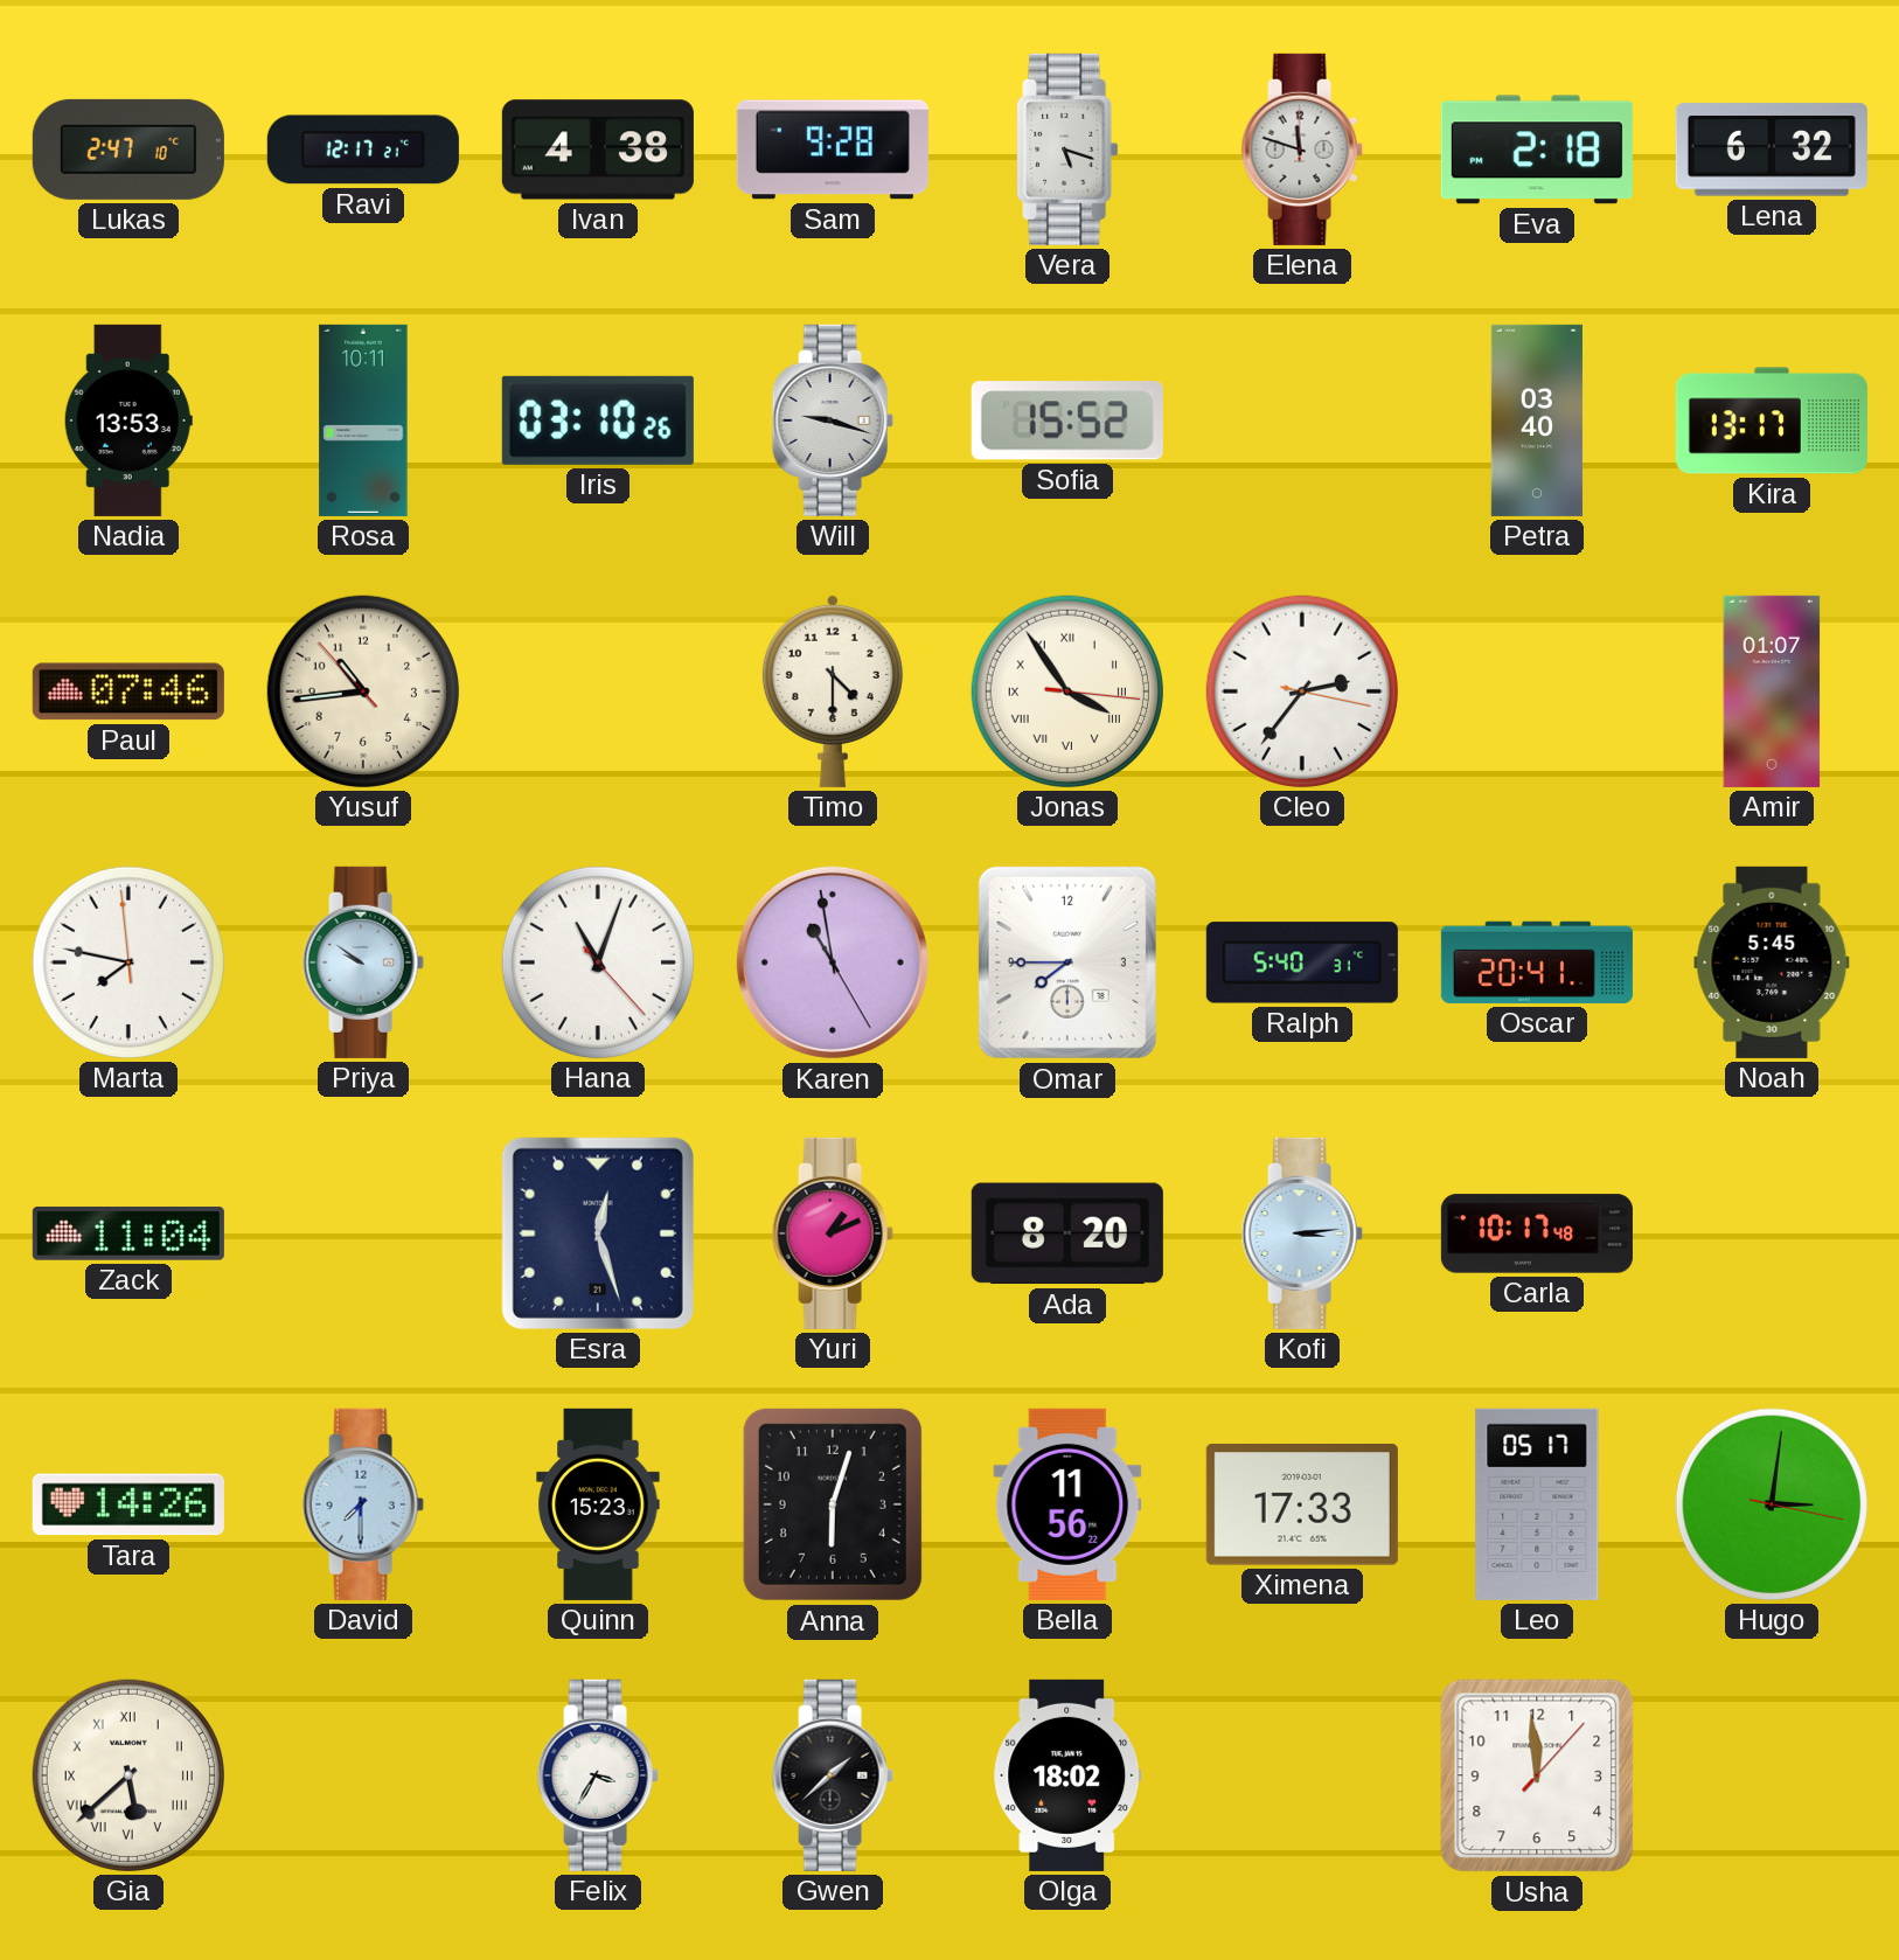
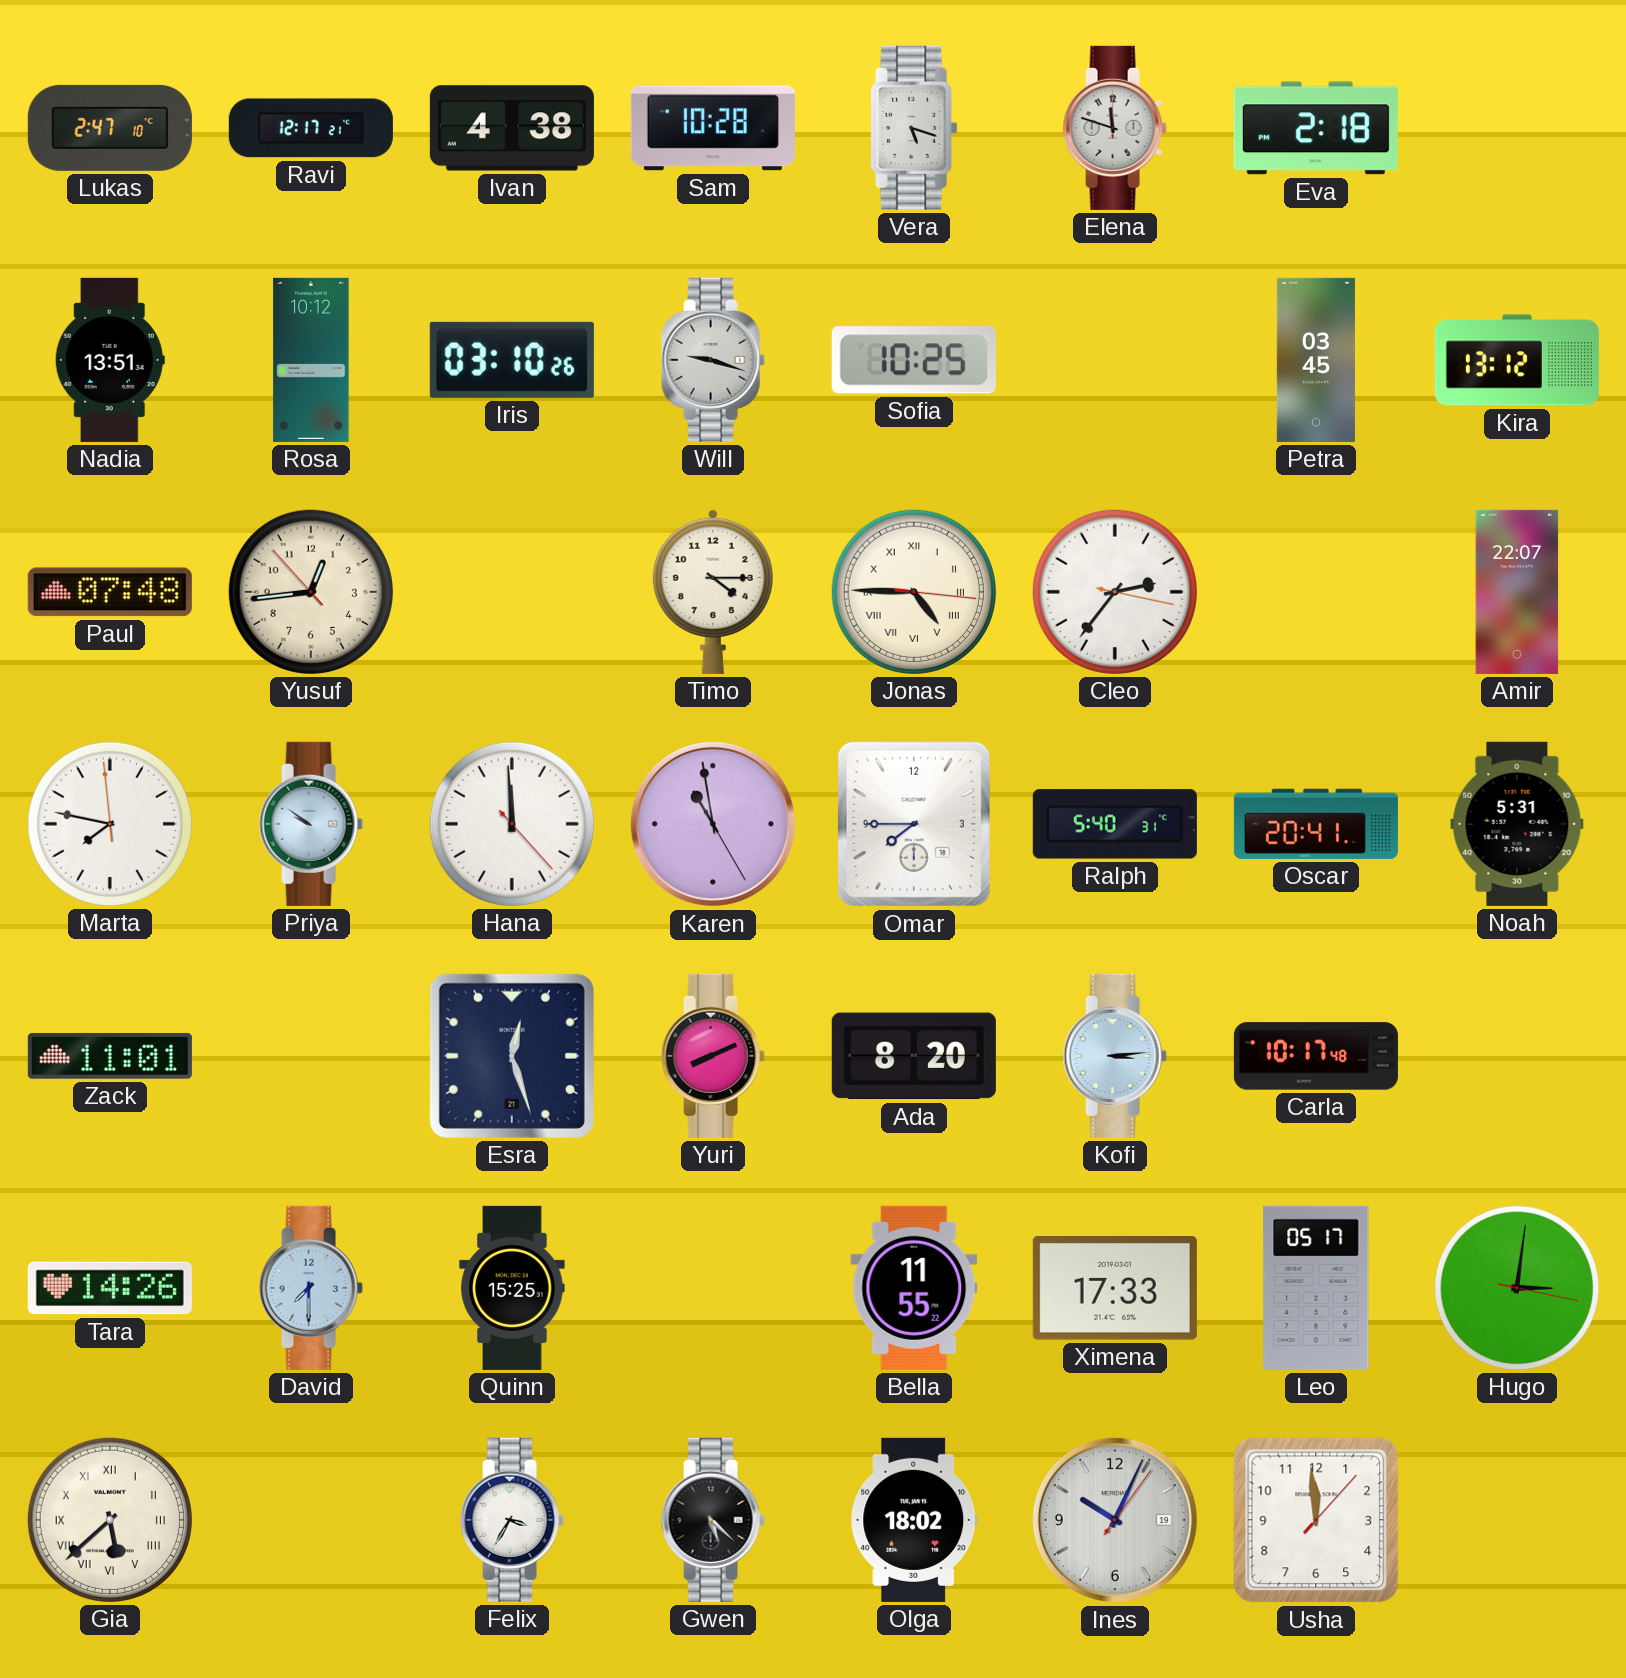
Sam: 9:28 -> 10:28
Lena: 6:32 -> none
Nadia: 13:53 -> 13:51
Rosa: 10:11 -> 10:12
Sofia: 15:52 -> 10:25
Petra: 03:40 -> 03:45
Kira: 13:17 -> 13:12
Paul: 07:46 -> 07:48
Yusuf: 10:43 -> 12:43
Timo: 4:30 -> 4:15
Jonas: 3:54 -> 4:45
Amir: 01:07 -> 22:07
Hana: 11:03 -> 11:59
Noah: 5:45 -> 5:31
Zack: 11:04 -> 11:01
Yuri: 1:11 -> 8:11
Quinn: 15:23 -> 15:25
Anna: 6:03 -> none
Bella: 11:56 -> 11:55
Gwen: 1:38 -> 5:22
Ines: none -> 10:04
